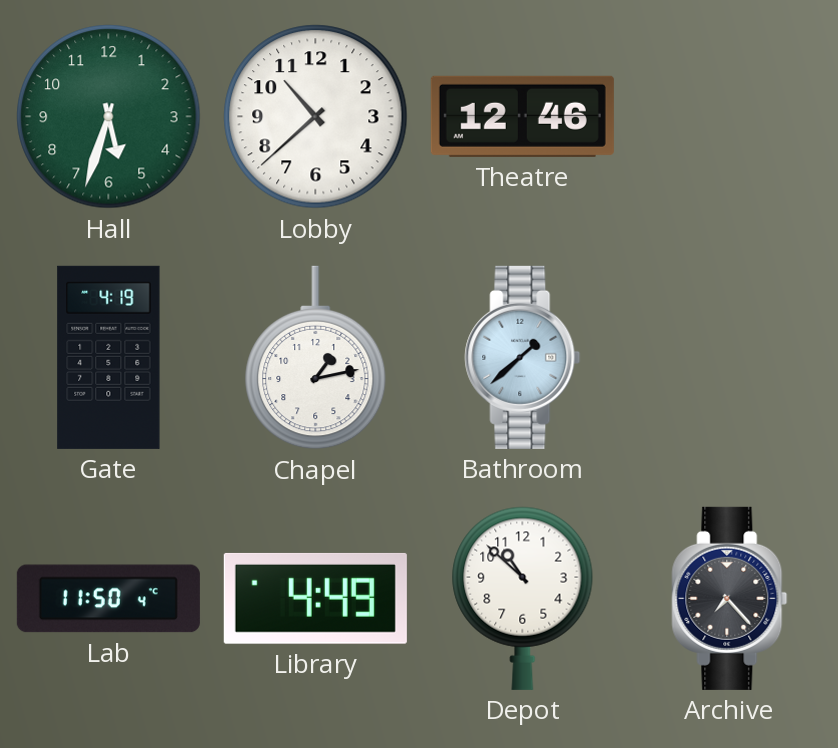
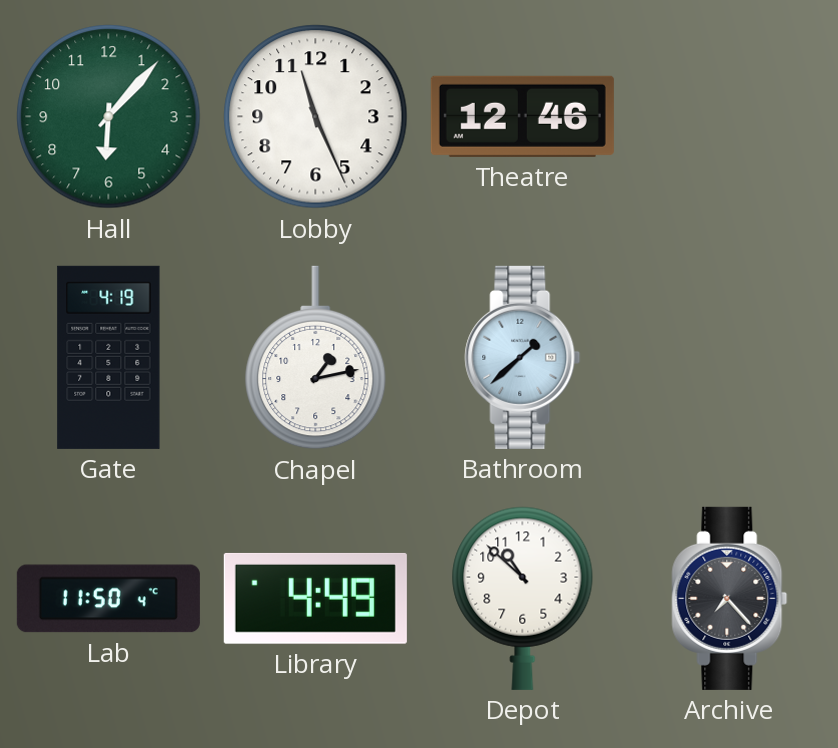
Hall: 5:33 -> 6:07
Lobby: 10:38 -> 11:26
